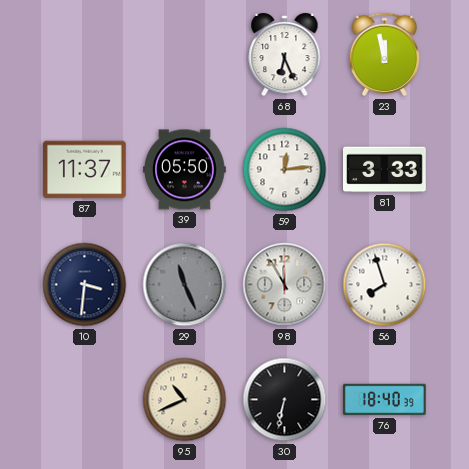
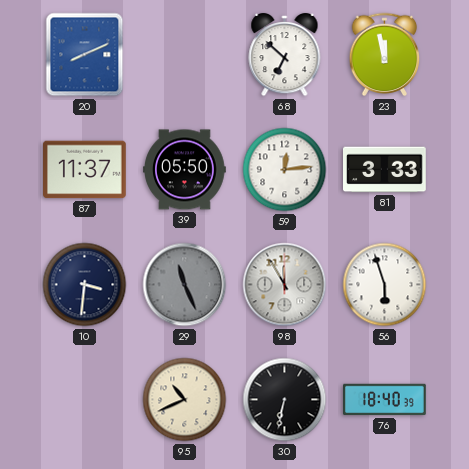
20: none -> 8:11
68: 6:26 -> 6:52
56: 7:57 -> 5:57
